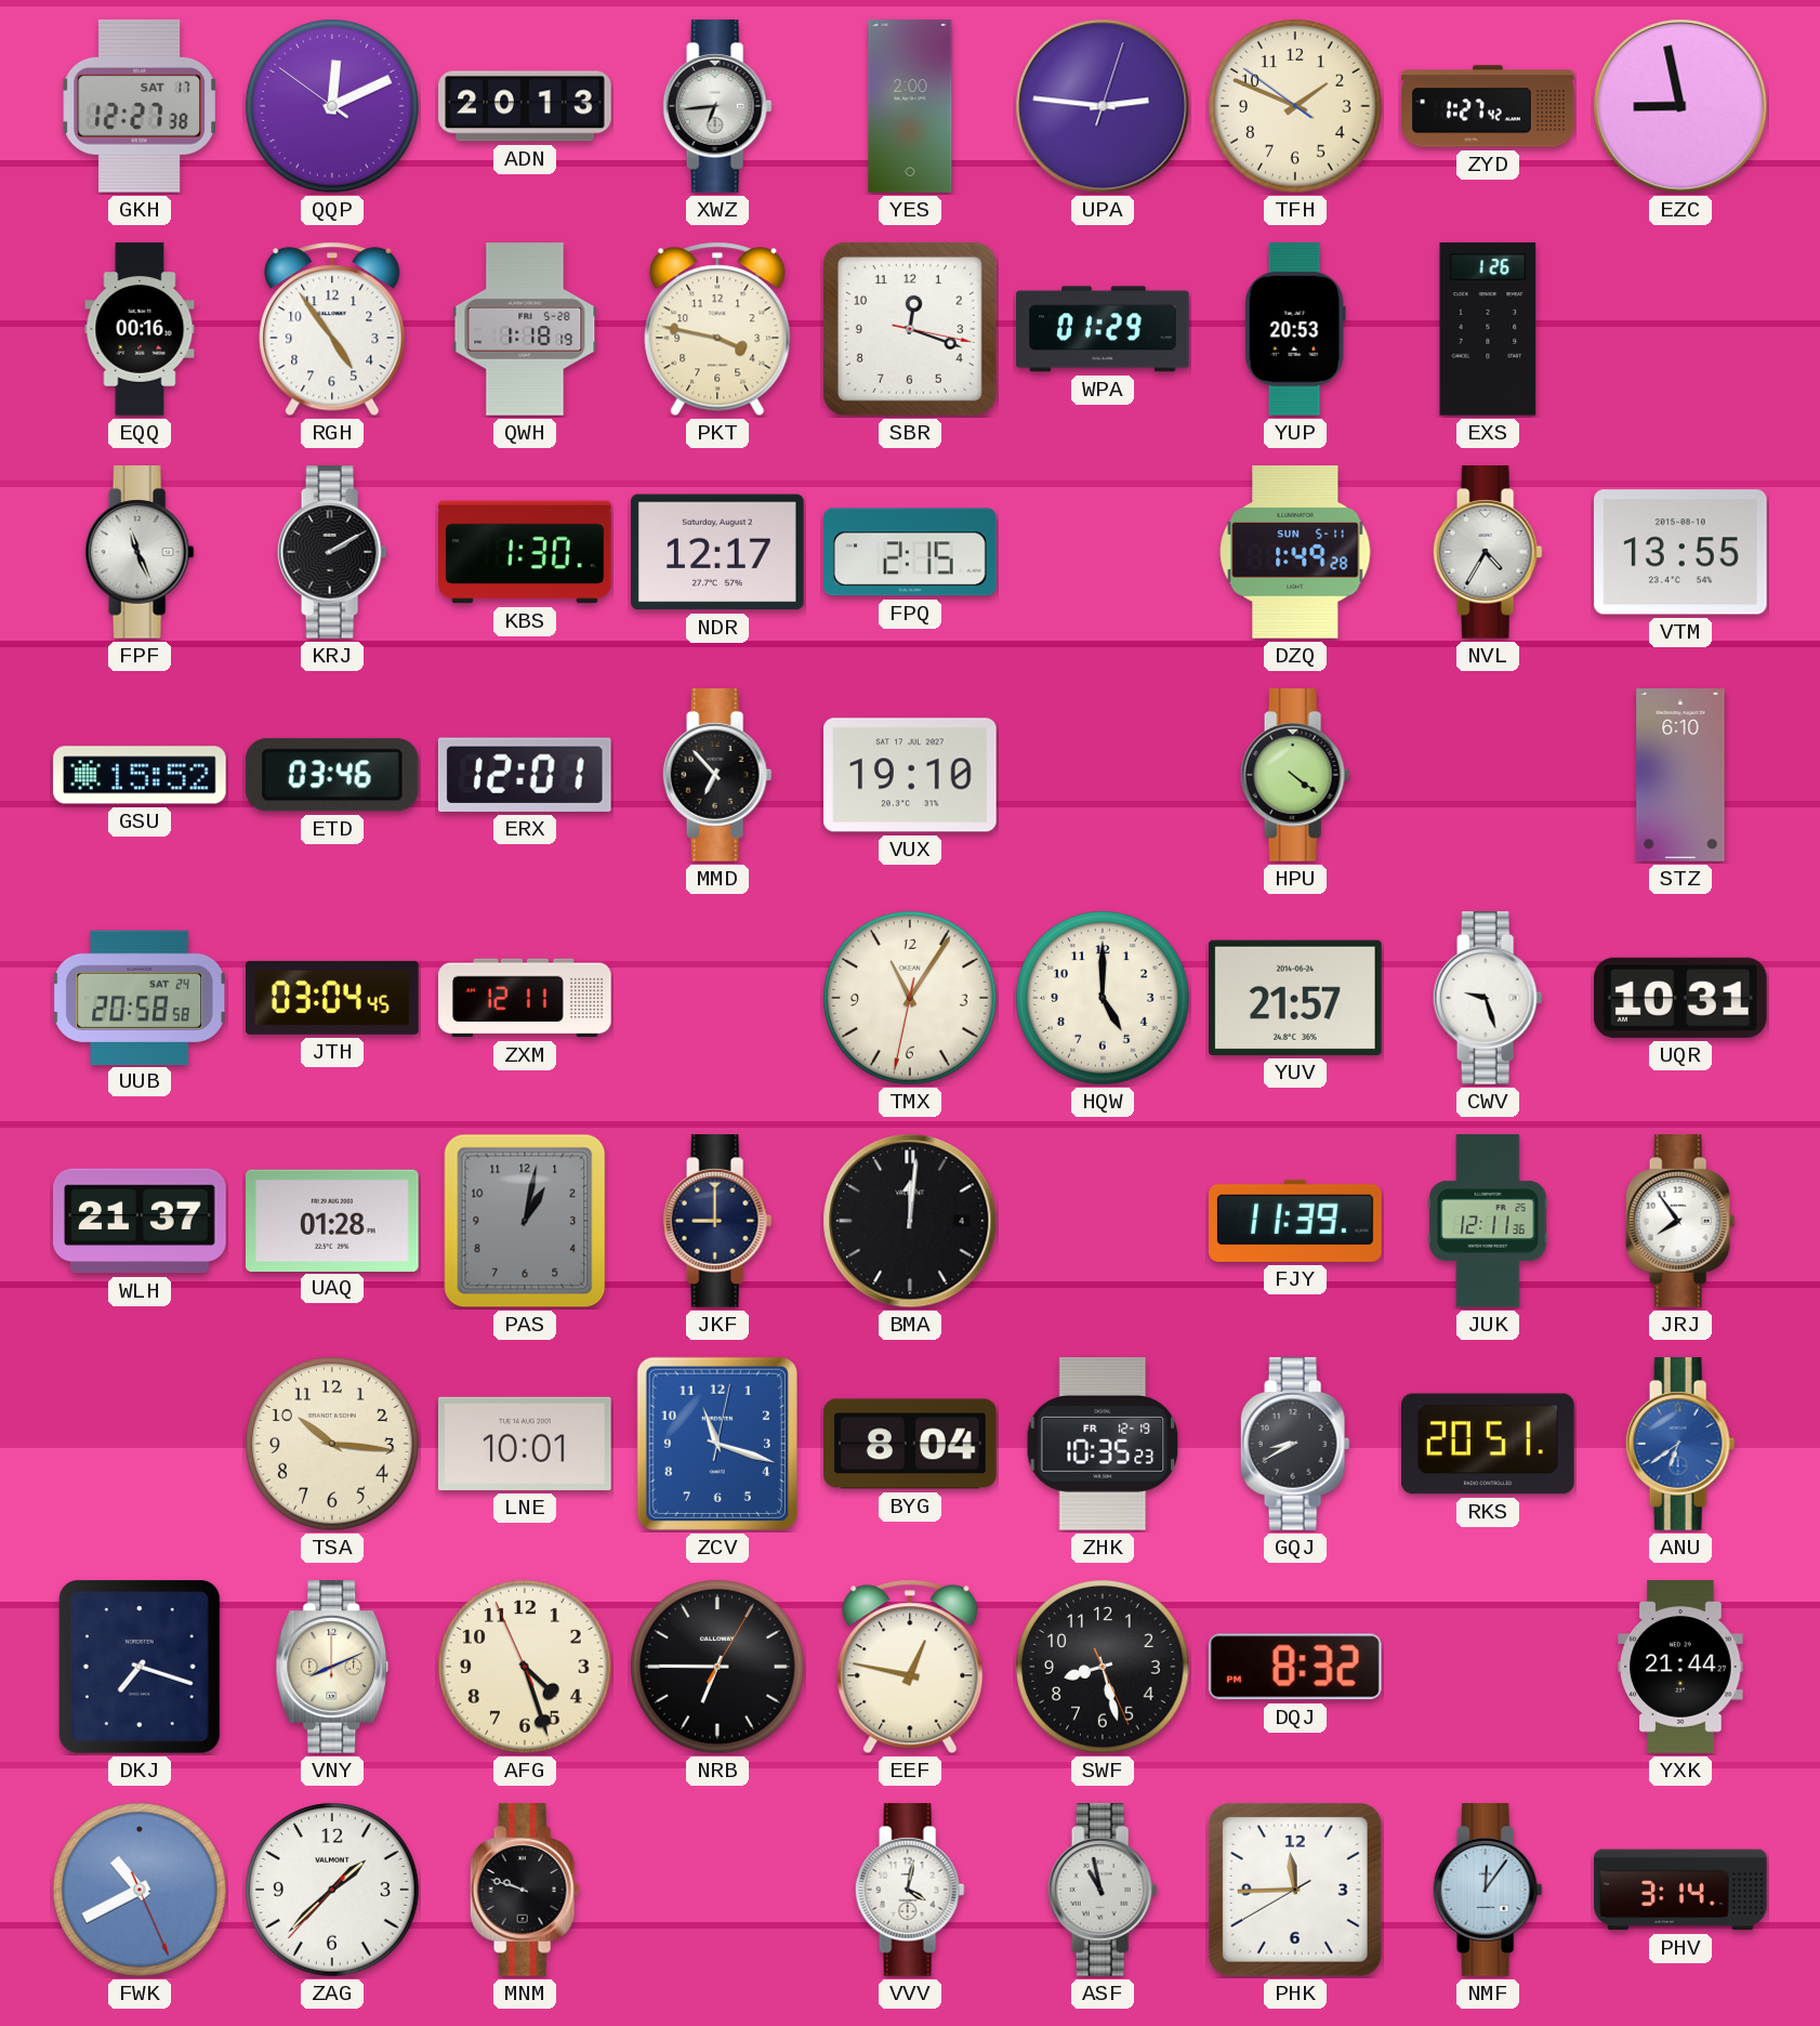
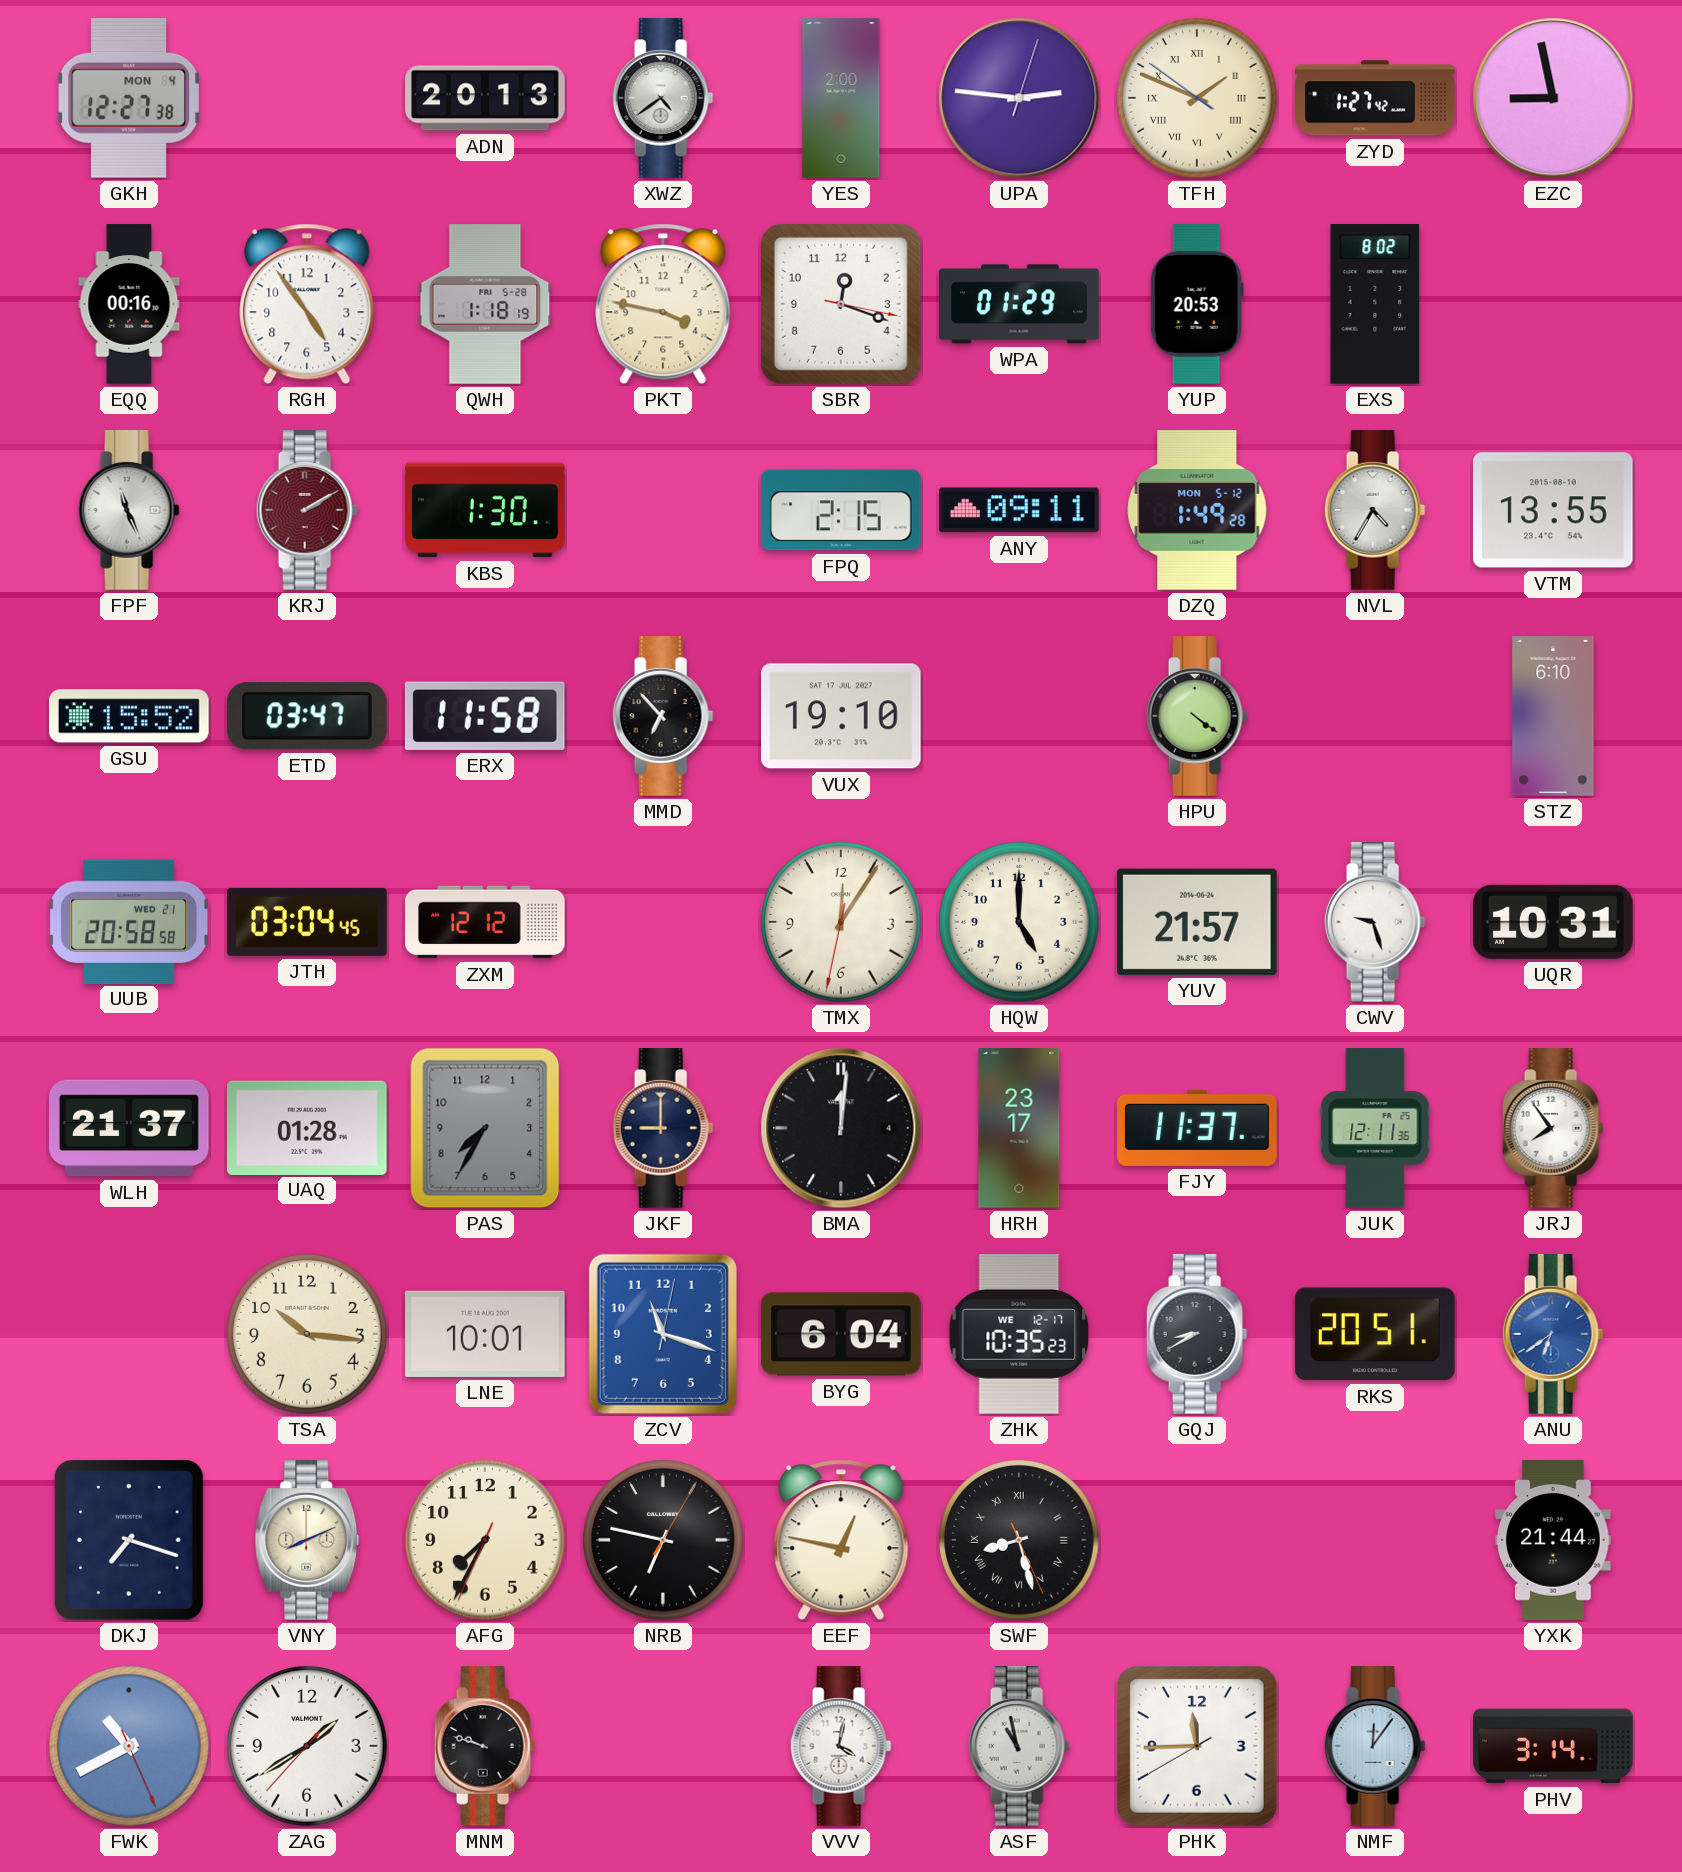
GKH date: SAT 17 -> MON 4
QQP: 12:10 -> none
XWZ: 6:44 -> 4:39
TFH numerals: Arabic -> Roman
EXS: 1:26 -> 8:02
KRJ dial: black -> burgundy
NDR: 12:17 -> none
ANY: none -> 09:11
DZQ date: SUN 5-11 -> MON 5-12
ETD: 03:46 -> 03:47
ERX: 12:01 -> 11:58
UUB date: SAT 24 -> WED 21
ZXM: 12:11 -> 12:12
TMX: 11:05 -> 12:05
PAS: 1:02 -> 7:35
HRH: none -> 23:17
FJY: 11:39 -> 11:37
BYG: 8:04 -> 6:04
ZHK date: FR 12-19 -> WE 12-17
AFG: 4:26 -> 7:34
NRB: 6:45 -> 6:47
SWF numerals: Arabic -> Roman
DQJ: 8:32 -> none
ZAG: 1:37 -> 1:39
